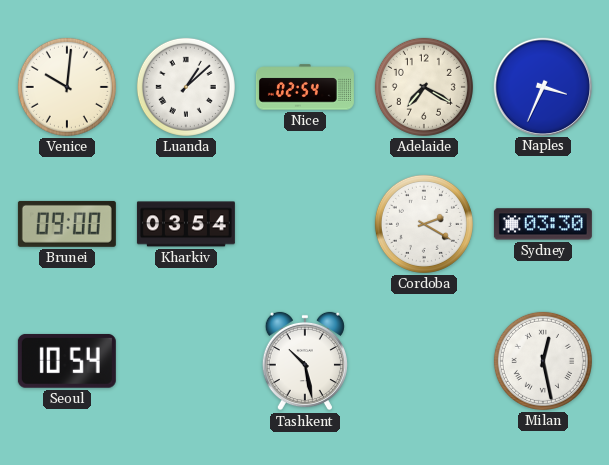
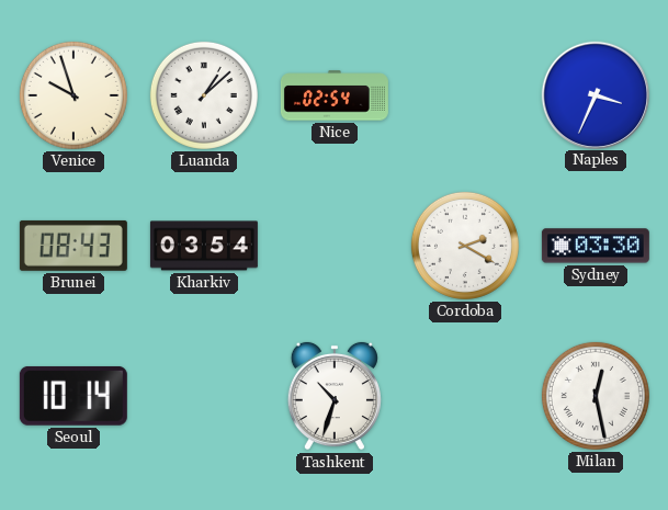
Venice: 10:01 -> 9:57
Adelaide: 7:20 -> none
Brunei: 09:00 -> 08:43
Seoul: 10:54 -> 10:14
Tashkent: 10:28 -> 10:33
